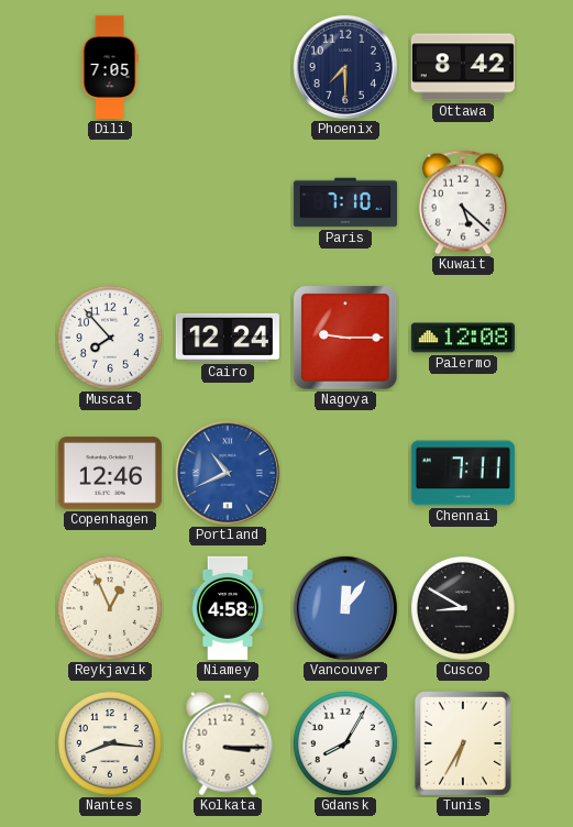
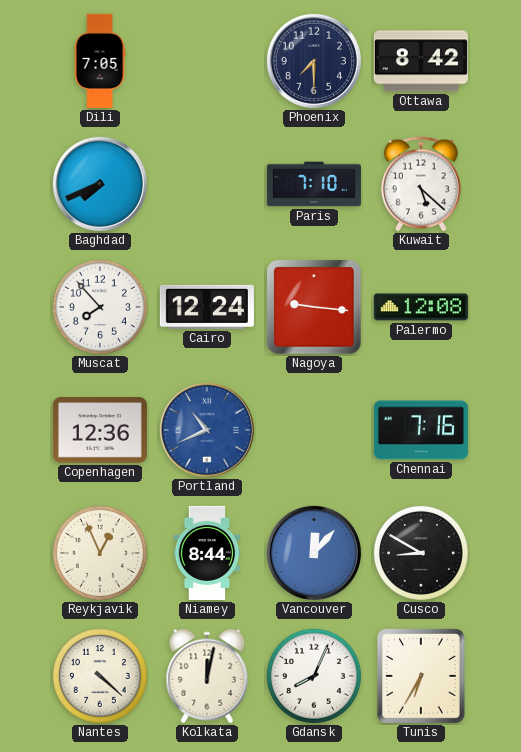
Baghdad: none -> 7:41
Nagoya: 9:15 -> 9:16
Copenhagen: 12:46 -> 12:36
Chennai: 7:11 -> 7:16
Niamey: 4:58 -> 8:44
Vancouver: 12:06 -> 12:07
Nantes: 8:16 -> 4:22
Kolkata: 3:15 -> 12:02
Gdansk: 8:05 -> 8:04
